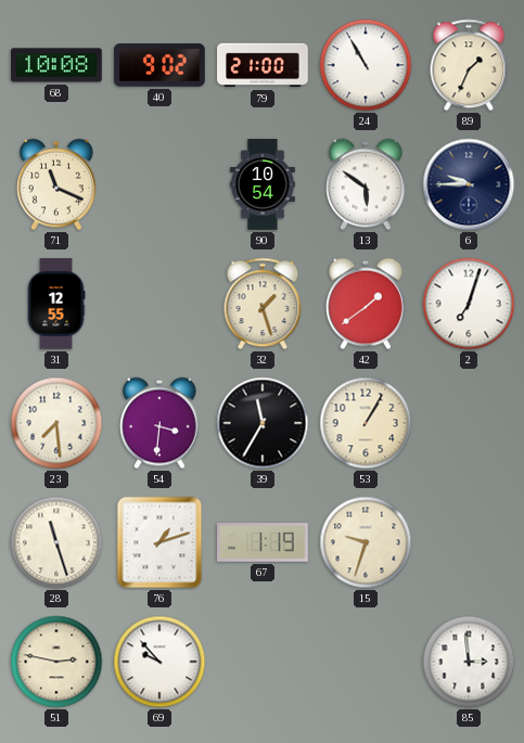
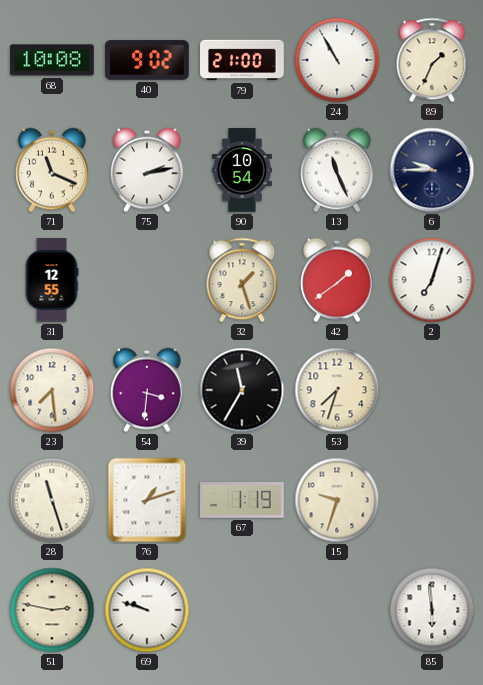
75: none -> 2:13
13: 5:51 -> 11:26
53: 1:05 -> 7:33
69: 9:53 -> 9:48
85: 2:59 -> 5:59
